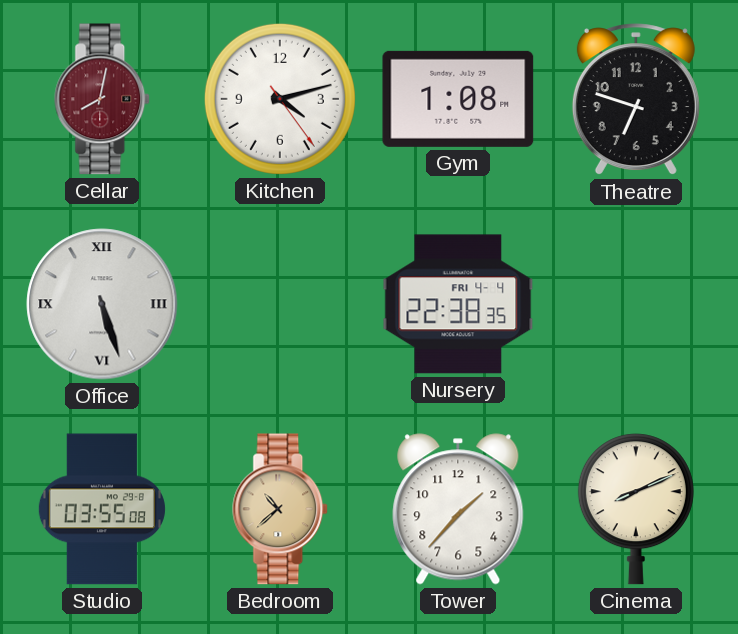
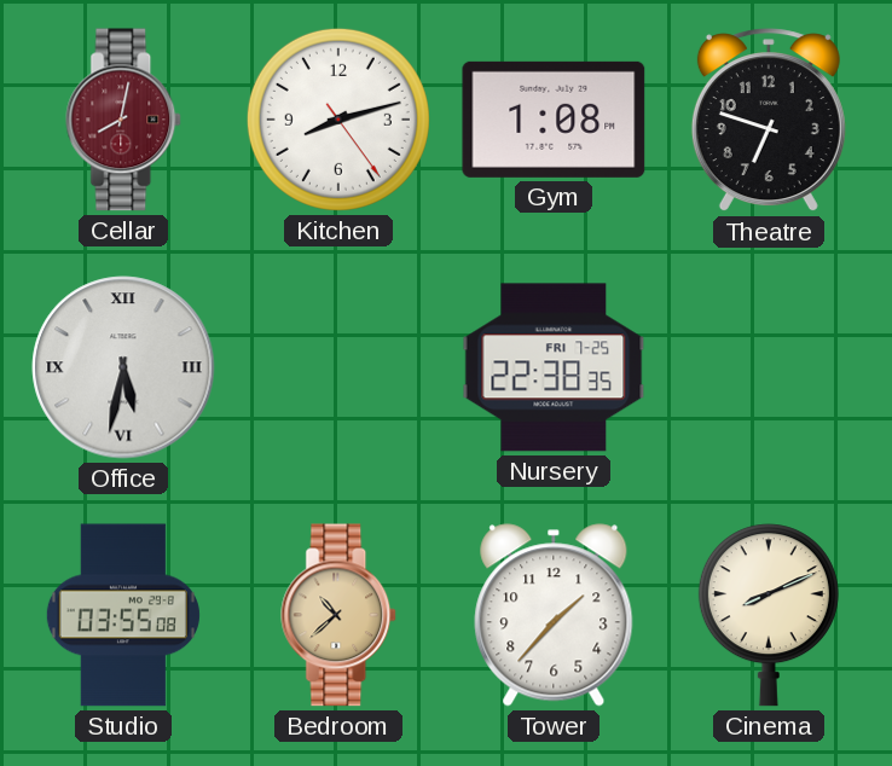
Kitchen: 4:12 -> 8:12
Office: 5:27 -> 5:32
Nursery date: FRI 4-4 -> FRI 7-25
